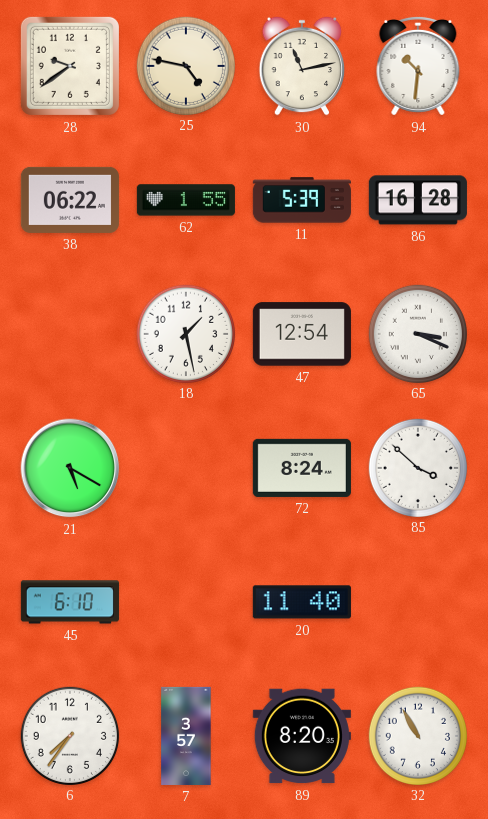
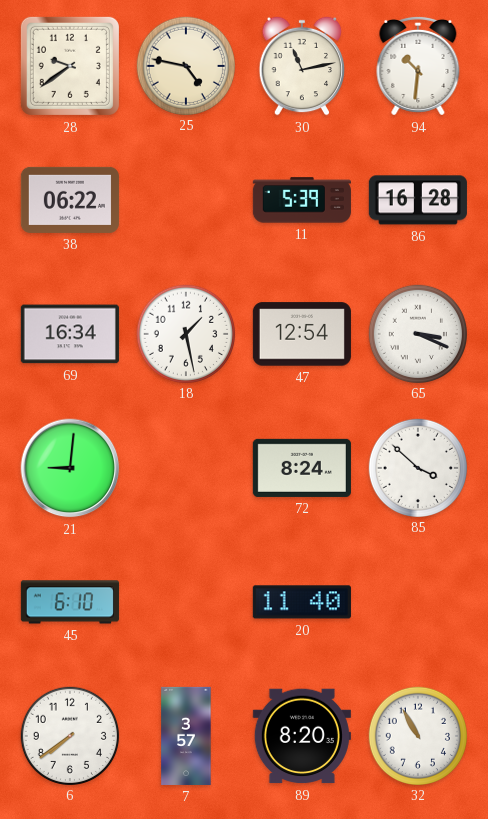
62: 1:55 -> none
69: none -> 16:34
21: 5:20 -> 9:01
6: 7:36 -> 7:39
